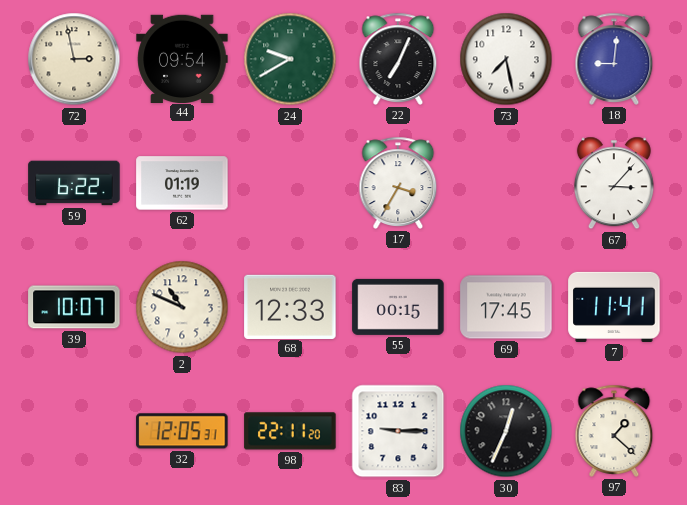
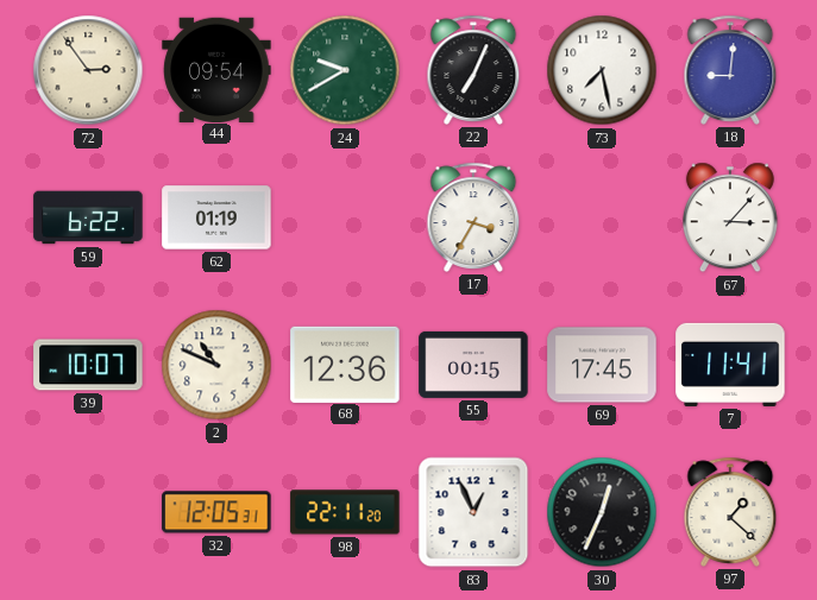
72: 2:58 -> 2:54
68: 12:33 -> 12:36
83: 9:15 -> 12:56
